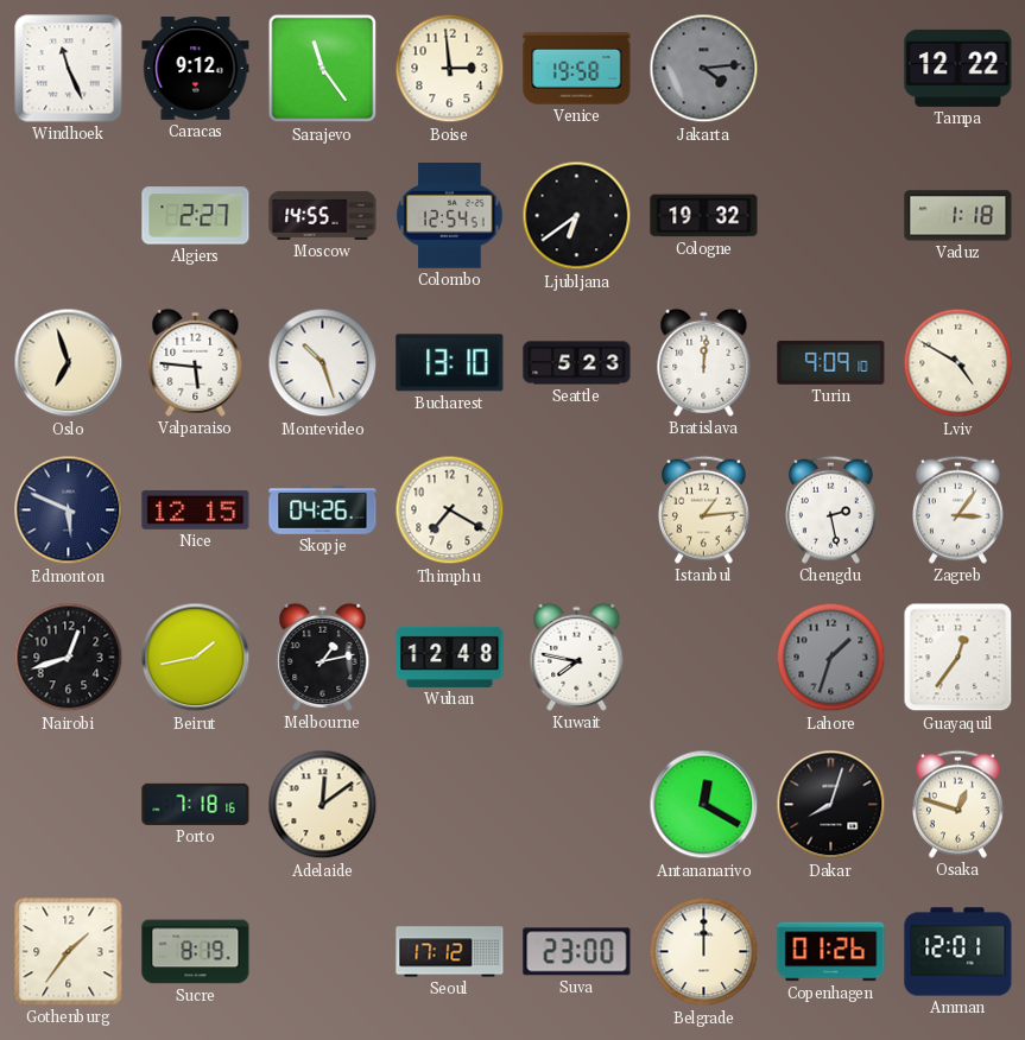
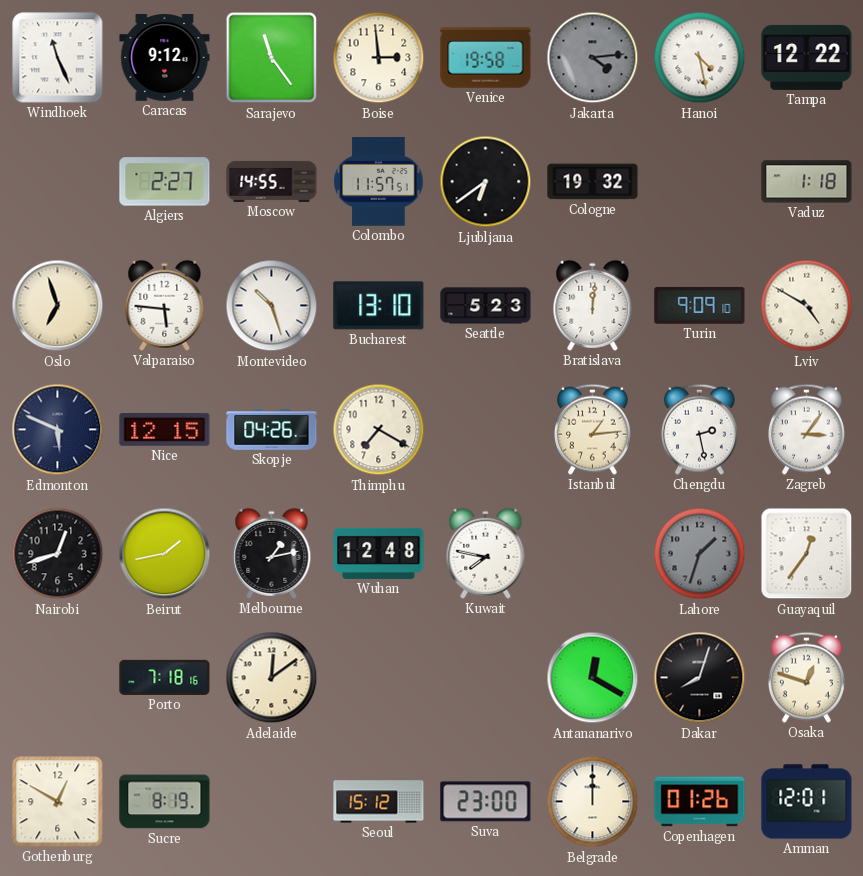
Hanoi: none -> 4:28
Colombo: 12:54 -> 11:57
Gothenburg: 1:36 -> 12:50
Seoul: 17:12 -> 15:12
